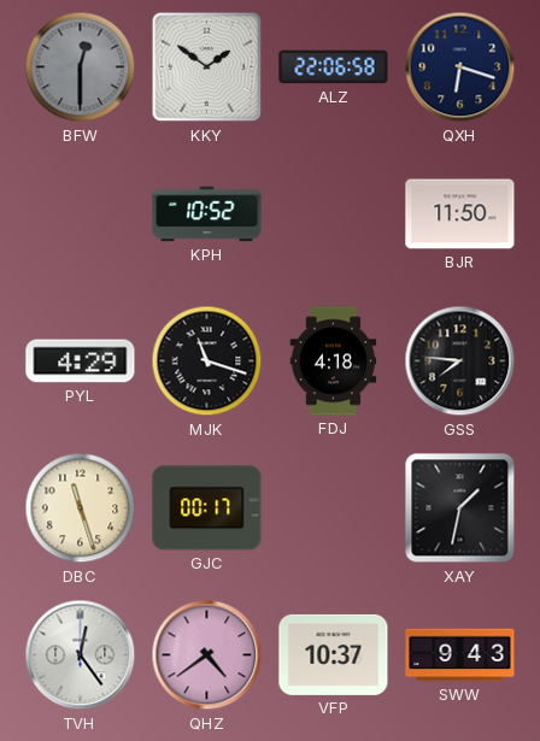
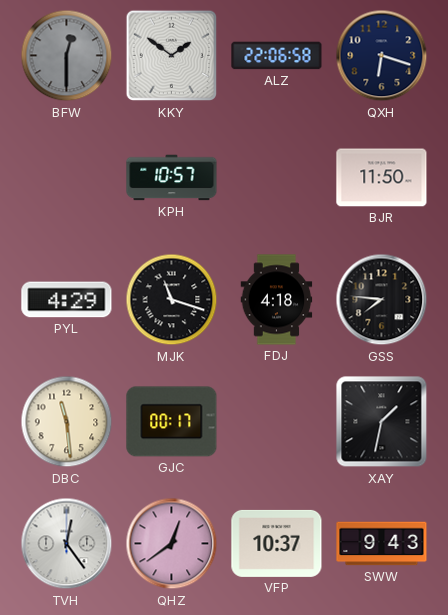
KPH: 10:52 -> 10:57
DBC: 11:27 -> 11:29
QHZ: 4:39 -> 12:39
